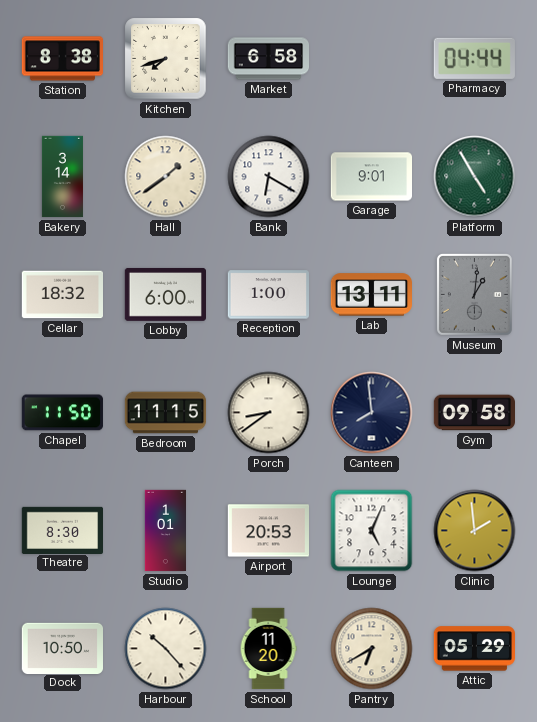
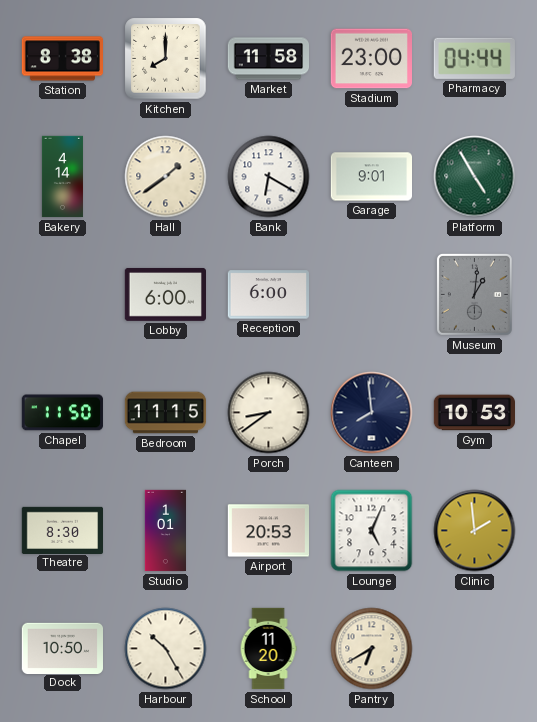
Kitchen: 7:42 -> 8:00
Market: 6:58 -> 11:58
Stadium: none -> 23:00
Bakery: 3:14 -> 4:14
Cellar: 18:32 -> none
Reception: 1:00 -> 6:00
Lab: 13:11 -> none
Gym: 09:58 -> 10:53
Harbour: 10:23 -> 10:25
Attic: 05:29 -> none
